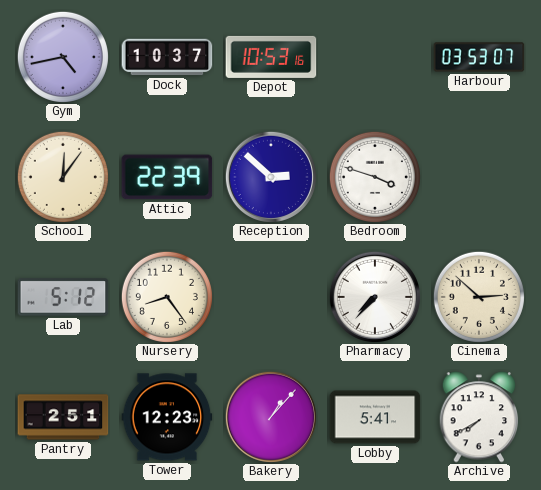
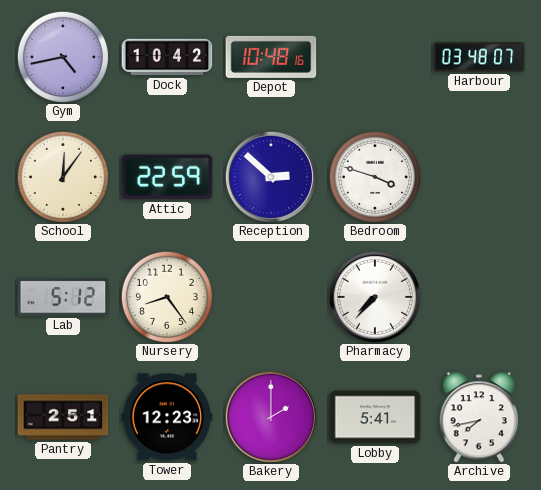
Dock: 10:37 -> 10:42
Depot: 10:53 -> 10:48
Harbour: 03:53 -> 03:48
Attic: 22:39 -> 22:59
Cinema: 2:52 -> none
Bakery: 1:07 -> 2:00
Archive: 7:40 -> 7:43
